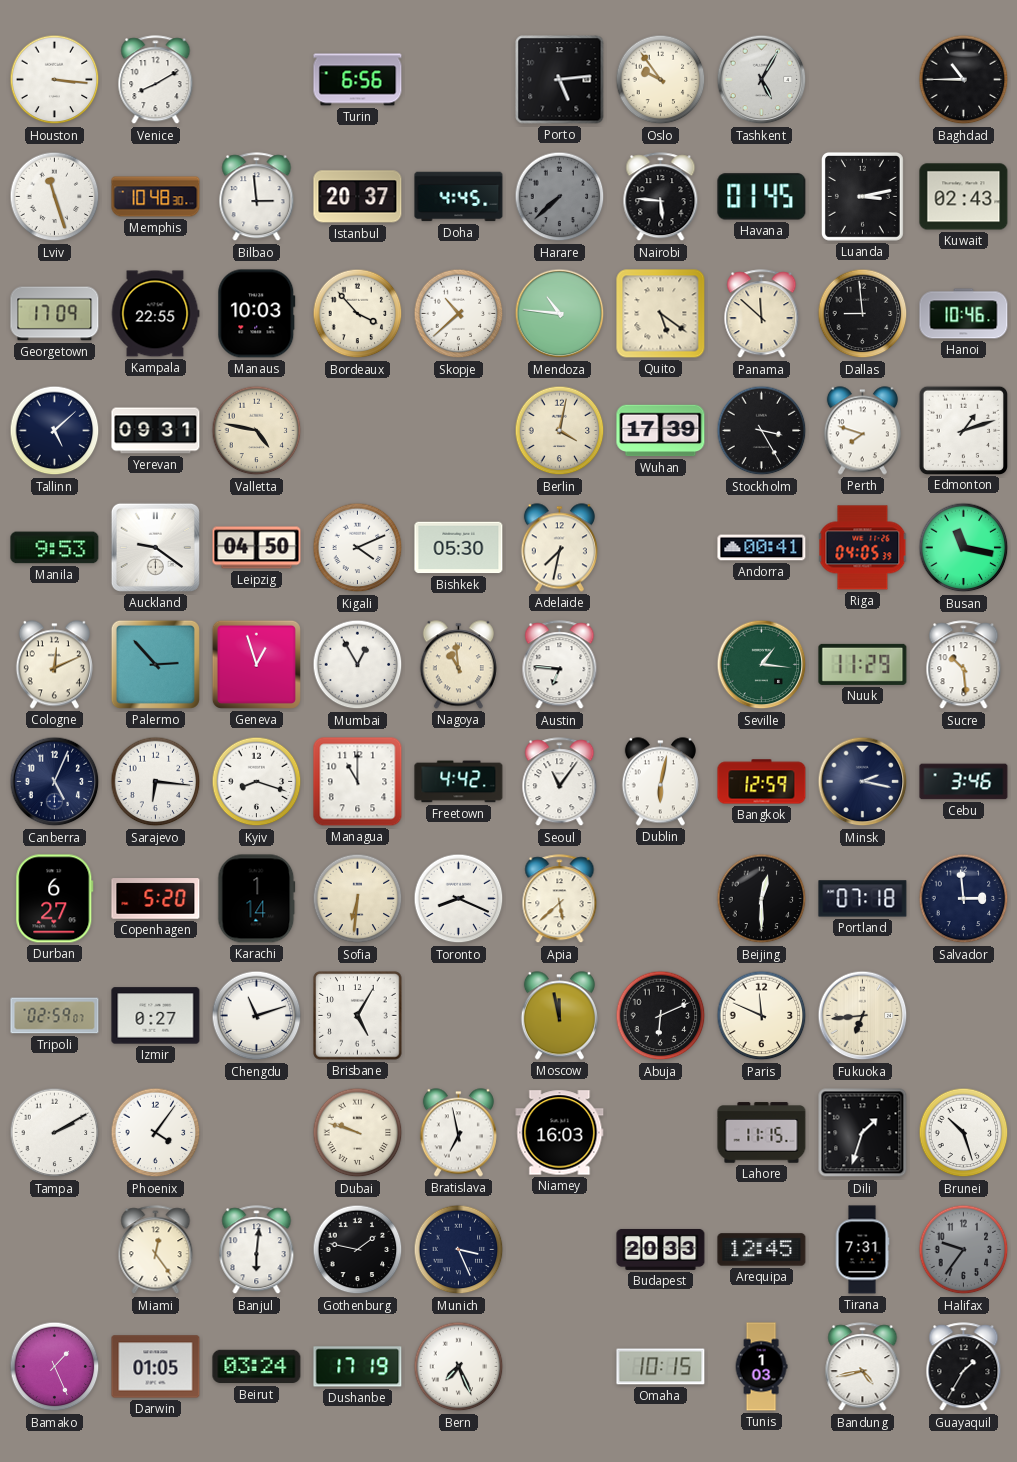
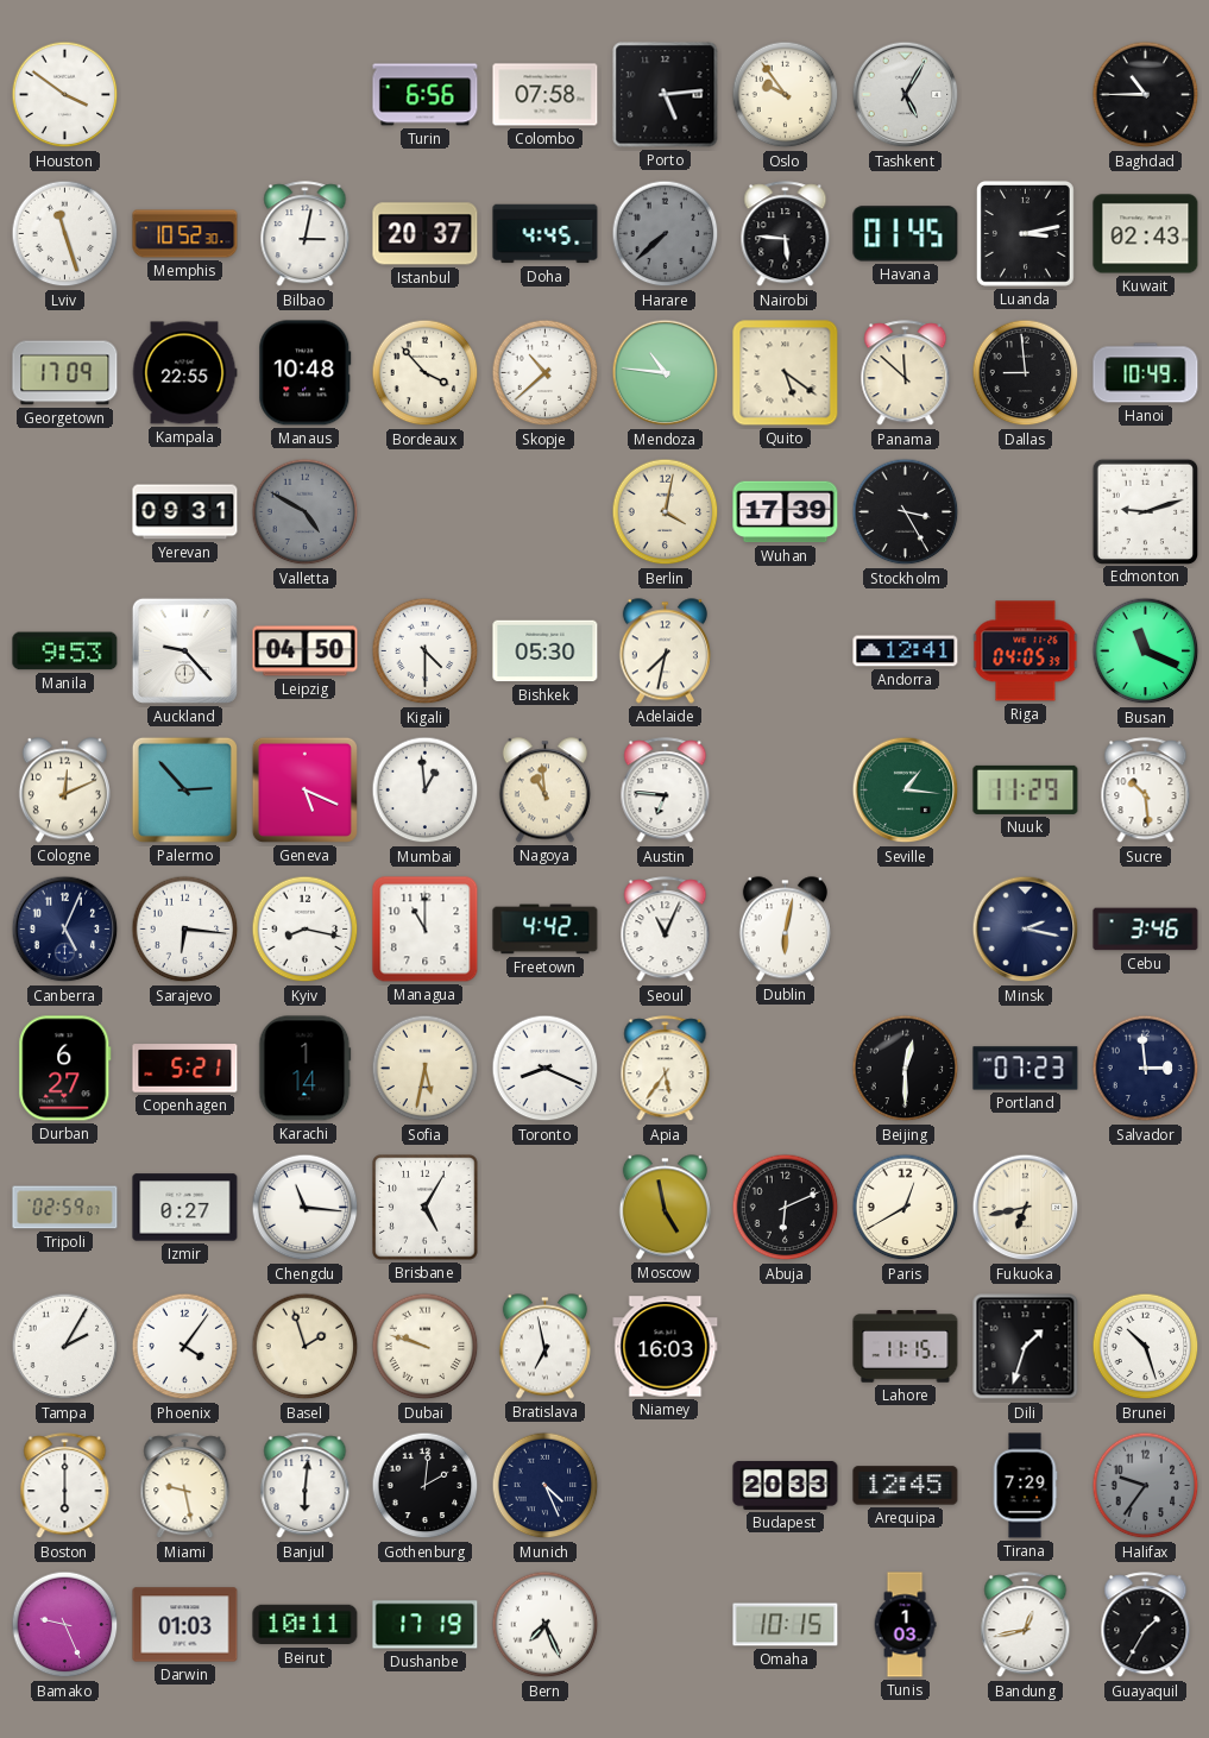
Houston: 3:16 -> 3:51
Venice: 8:10 -> none
Colombo: none -> 07:58
Memphis: 10:48 -> 10:52
Bilbao: 2:59 -> 3:02
Manaus: 10:03 -> 10:48
Hanoi: 10:46 -> 10:49
Tallinn: 5:08 -> none
Valletta: 4:47 -> 4:50
Valletta dial: cream -> grey
Perth: 7:48 -> none
Edmonton: 1:12 -> 9:12
Auckland: 9:21 -> 9:23
Kigali: 4:11 -> 4:30
Andorra: 00:41 -> 12:41
Busan: 11:17 -> 11:19
Geneva: 12:57 -> 5:19
Mumbai: 12:55 -> 12:59
Kyiv: 8:18 -> 8:17
Seoul: 11:06 -> 11:04
Bangkok: 12:59 -> none
Copenhagen: 5:20 -> 5:21
Sofia: 6:31 -> 5:32
Apia: 5:38 -> 5:36
Portland: 07:18 -> 07:23
Chengdu: 11:12 -> 11:16
Moscow: 11:58 -> 4:58
Paris: 11:49 -> 12:40
Fukuoka: 6:44 -> 6:43
Tampa: 2:10 -> 2:05
Basel: none -> 1:57
Boston: none -> 6:00
Miami: 12:24 -> 9:28
Gothenburg: 1:47 -> 2:01
Munich: 3:26 -> 4:26
Tirana: 7:31 -> 7:29
Bamako: 1:26 -> 9:26
Darwin: 01:05 -> 01:03
Beirut: 03:24 -> 10:11
Bandung: 4:43 -> 12:43
